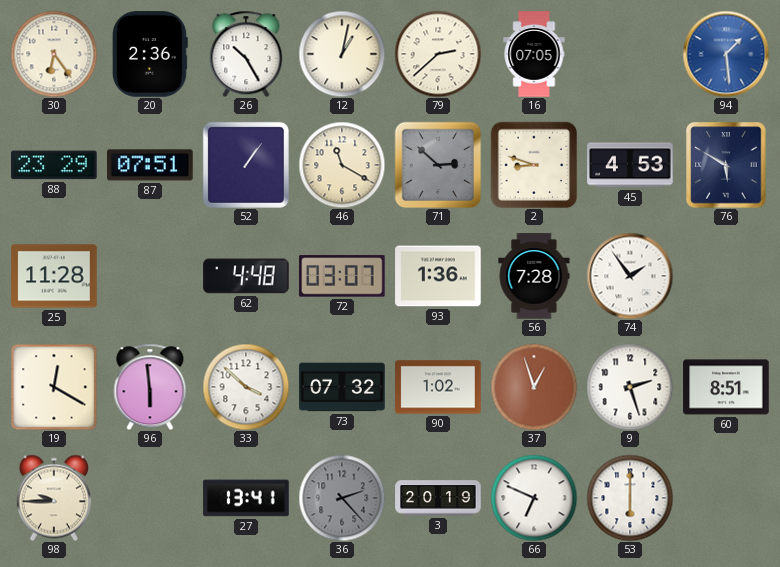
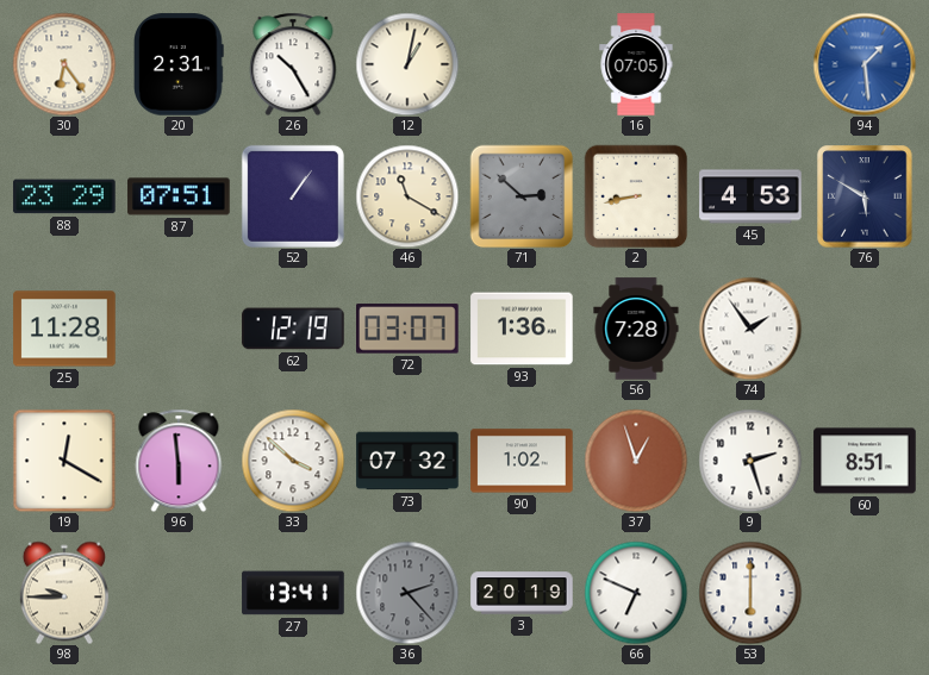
20: 2:36 -> 2:31
79: 2:38 -> none
2: 8:48 -> 8:43
62: 4:48 -> 12:19
